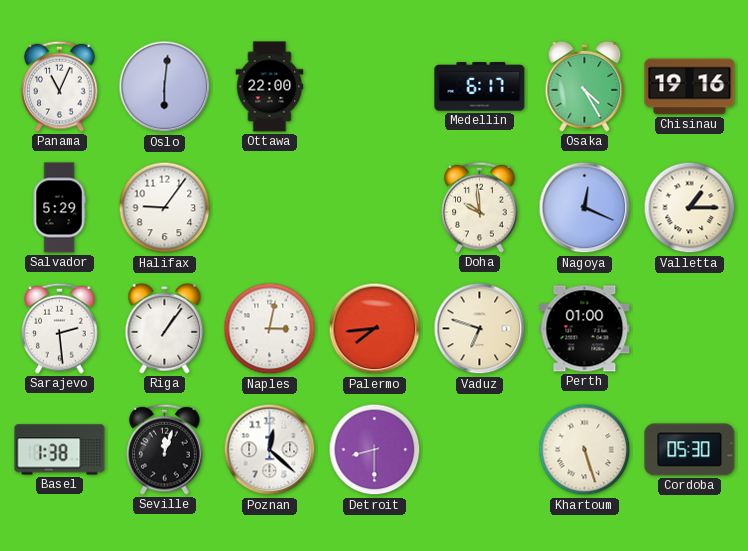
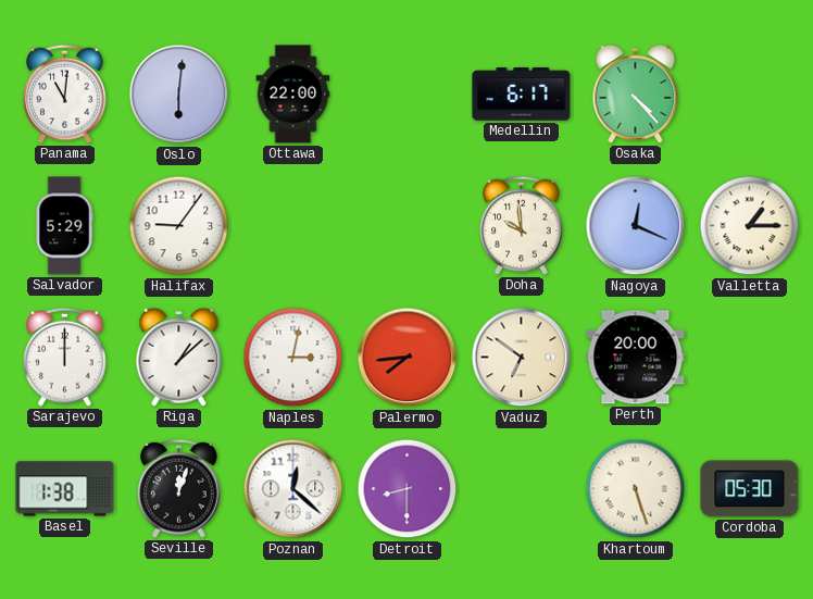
Panama: 11:04 -> 11:01
Osaka: 4:25 -> 4:23
Chisinau: 19:16 -> none
Sarajevo: 2:29 -> 12:00
Riga: 1:06 -> 1:08
Vaduz: 6:48 -> 6:51
Perth: 01:00 -> 20:00
